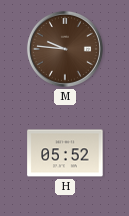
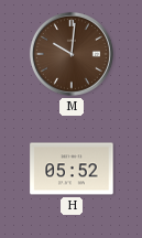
M: 9:46 -> 10:01
